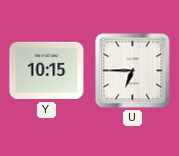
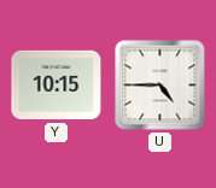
U: 6:45 -> 4:45
